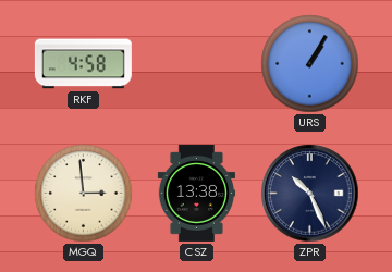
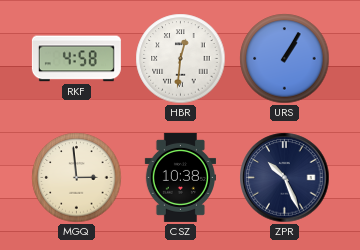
HBR: none -> 12:31
CSZ: 13:38 -> 10:38
